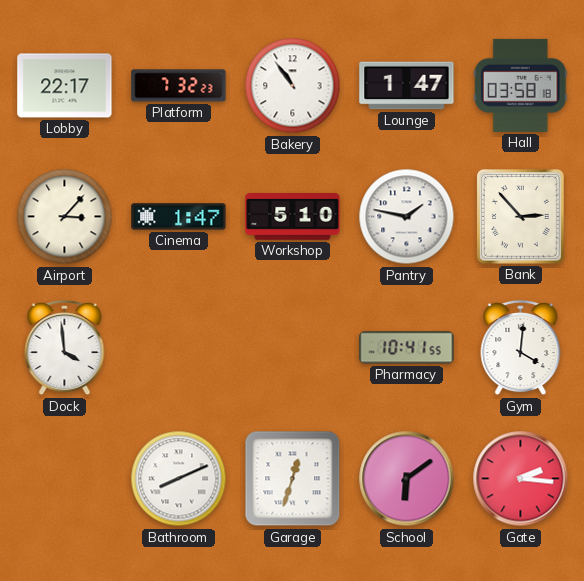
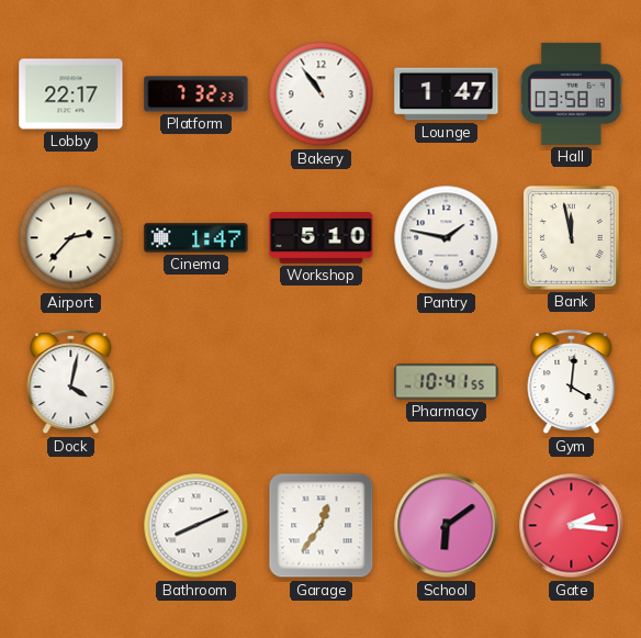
Airport: 3:07 -> 2:37
Bank: 2:53 -> 11:58
Dock: 3:59 -> 4:02
Garage: 12:33 -> 12:36
